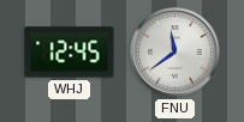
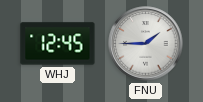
FNU: 11:39 -> 1:45
